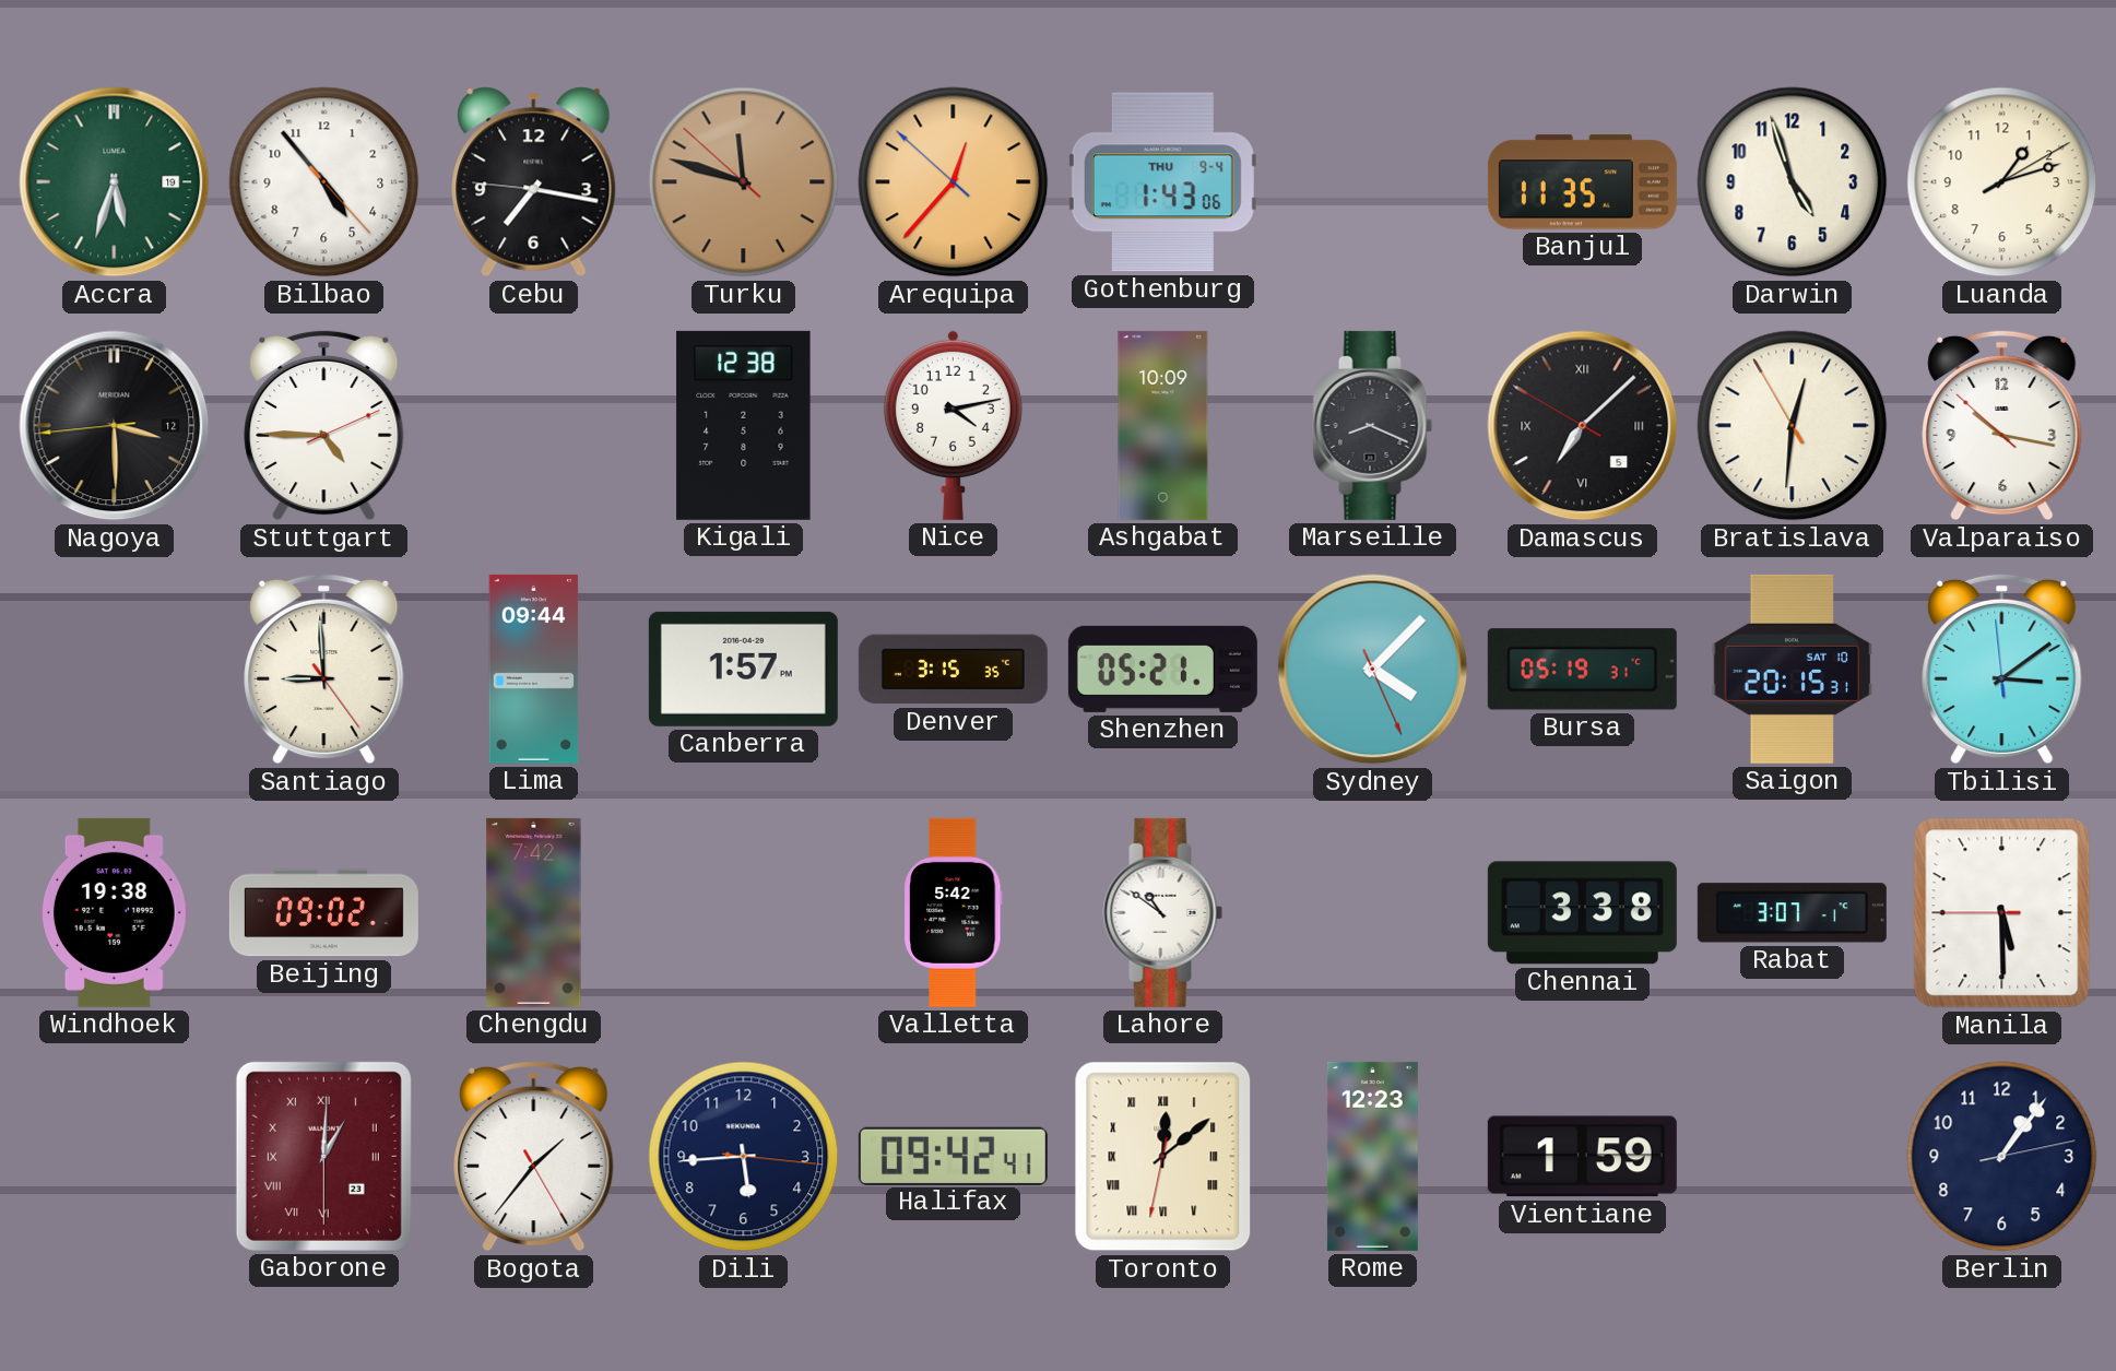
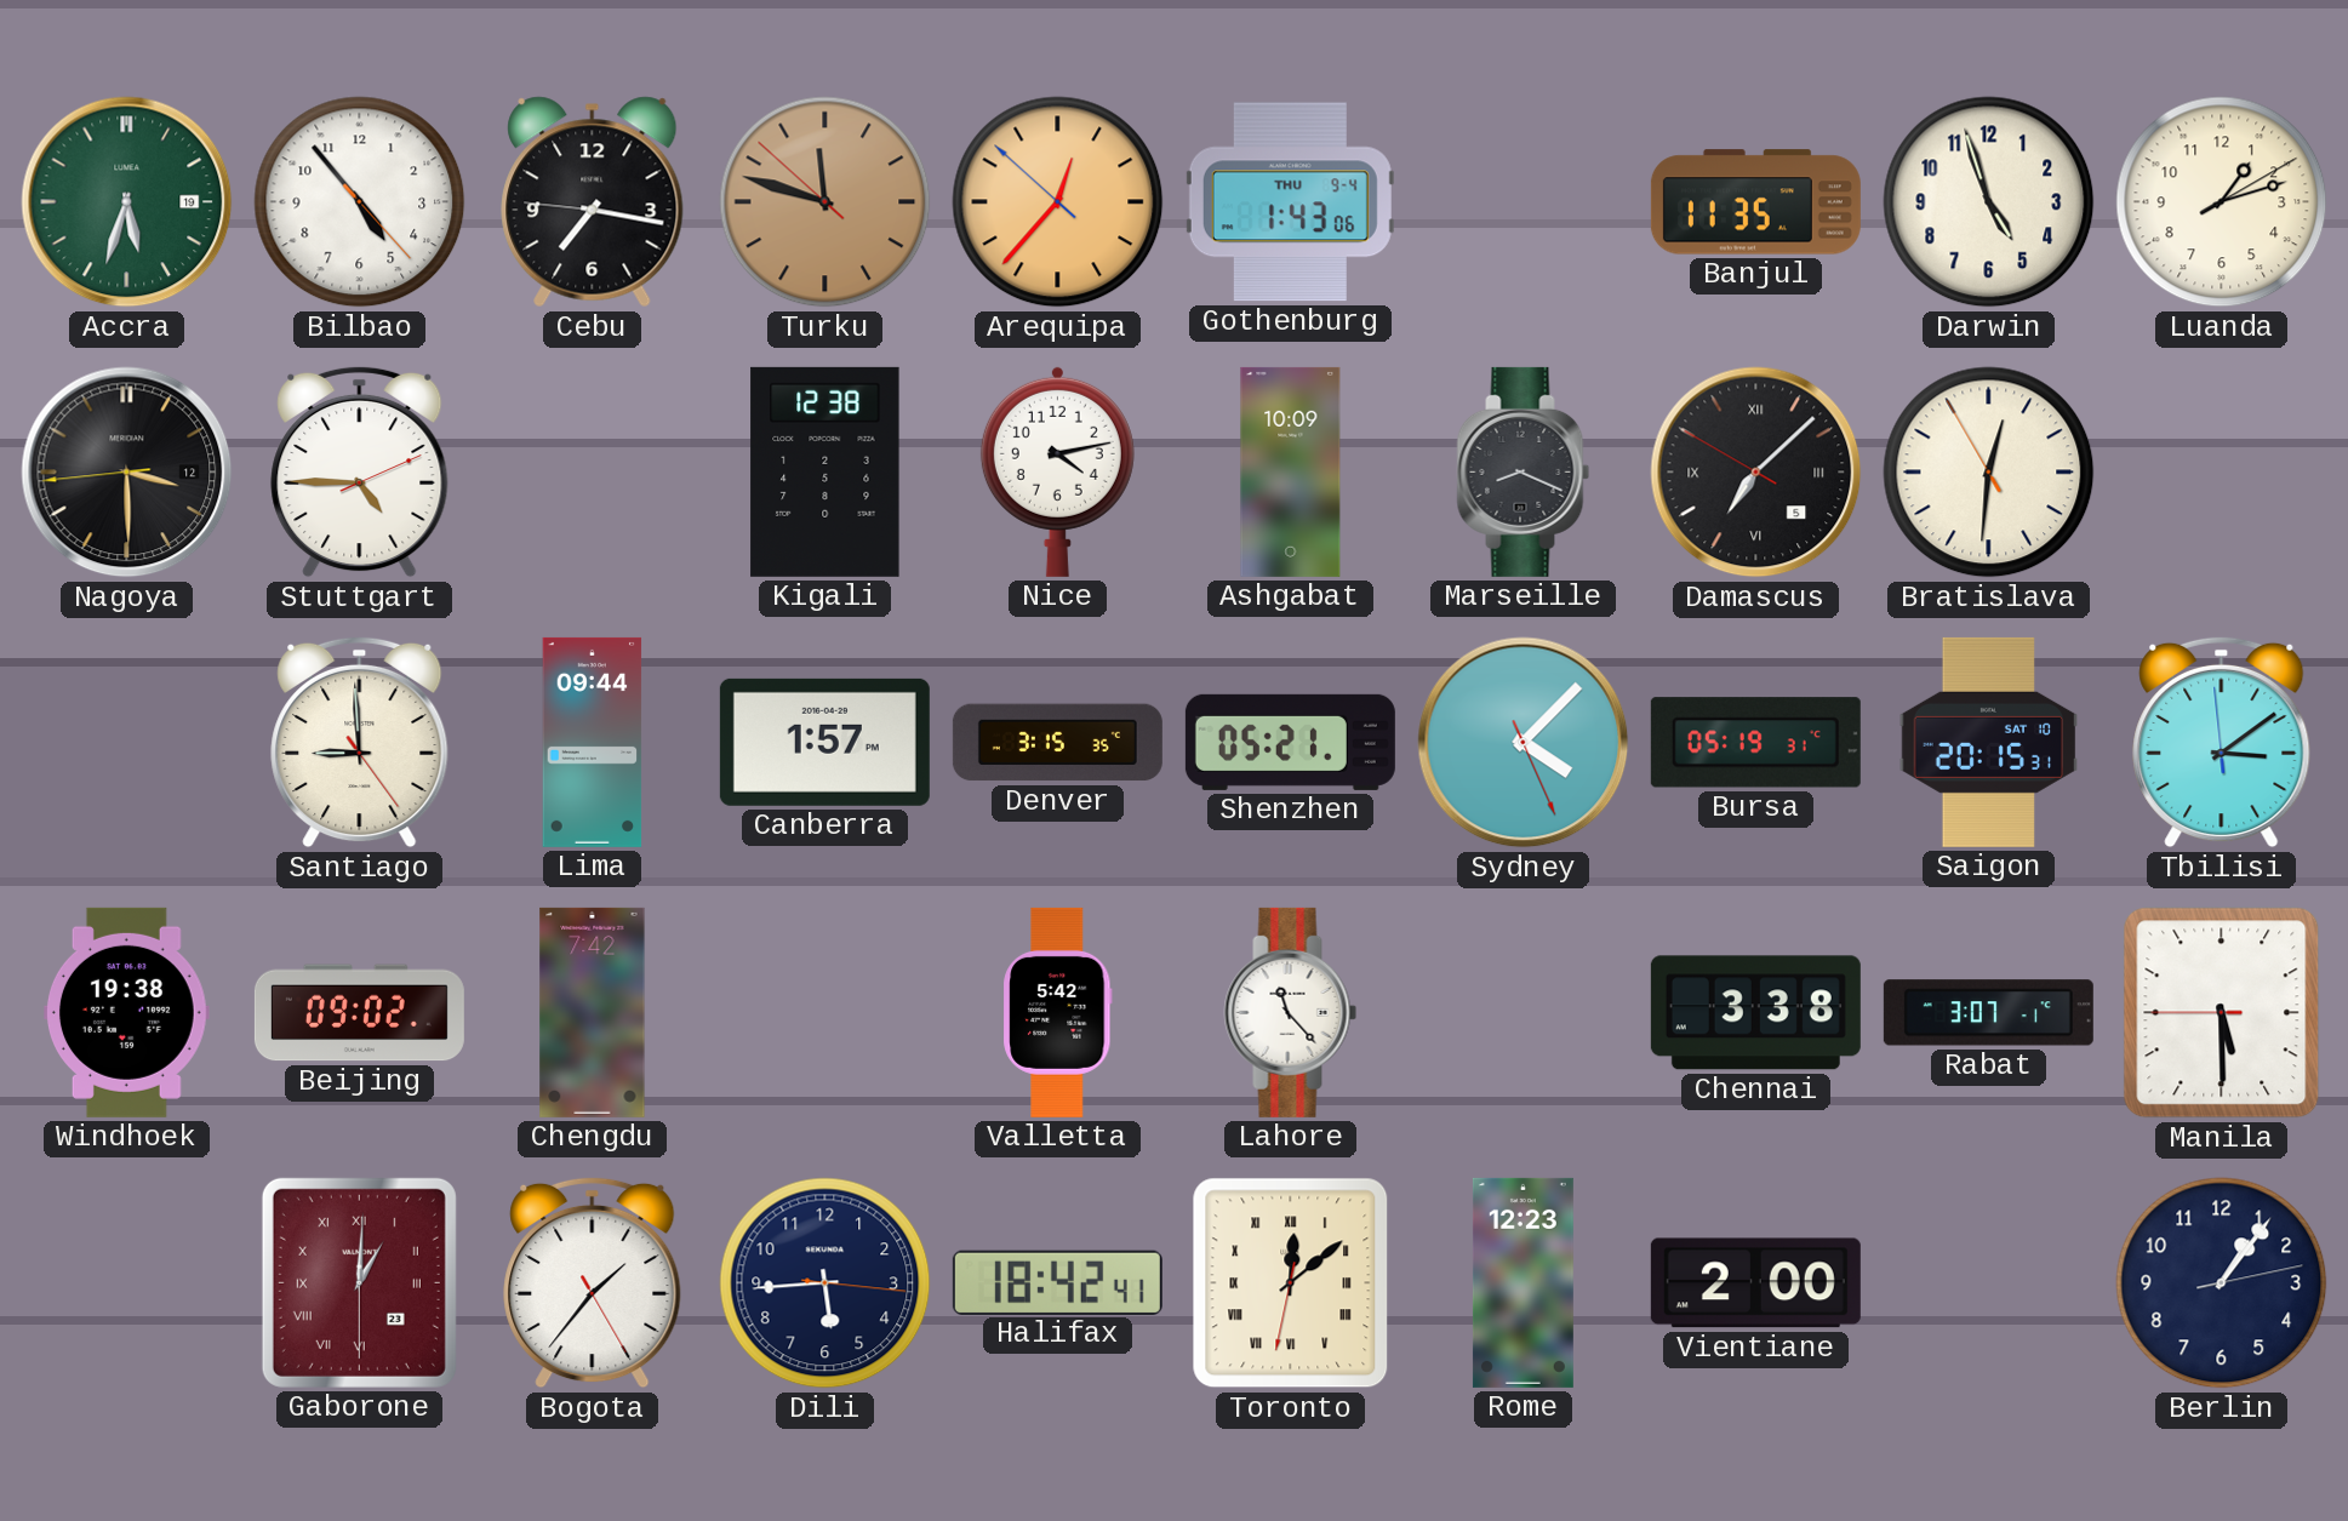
Valparaiso: 10:16 -> none
Lahore: 10:51 -> 11:23
Halifax: 09:42 -> 18:42
Vientiane: 1:59 -> 2:00
